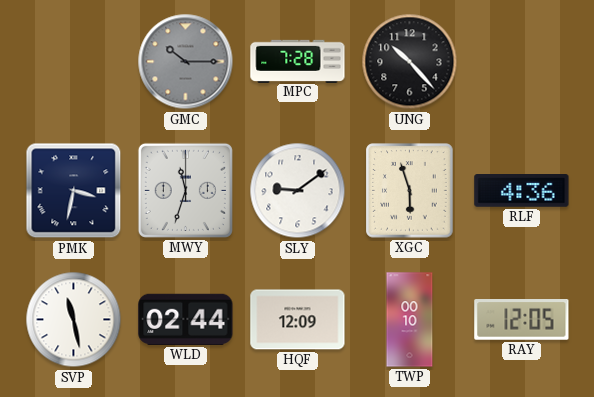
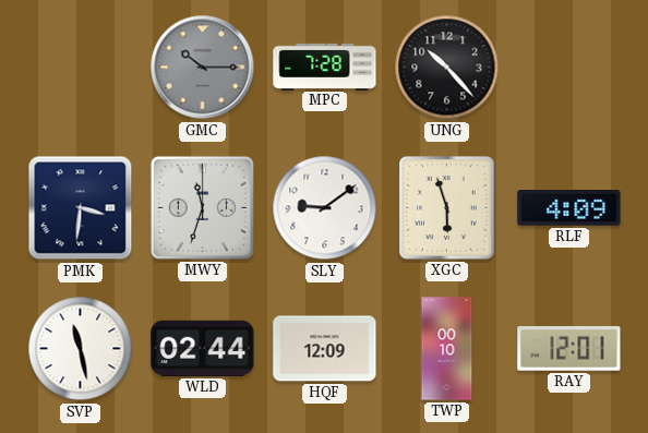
PMK: 3:32 -> 3:31
RLF: 4:36 -> 4:09
RAY: 12:05 -> 12:01
